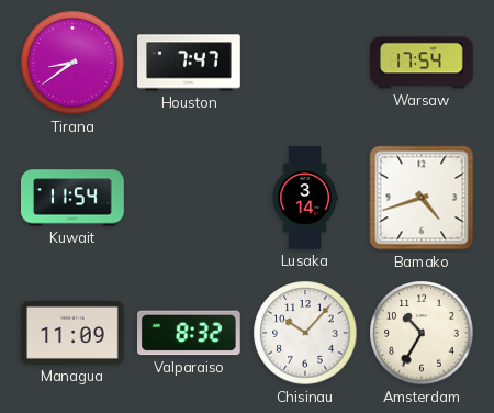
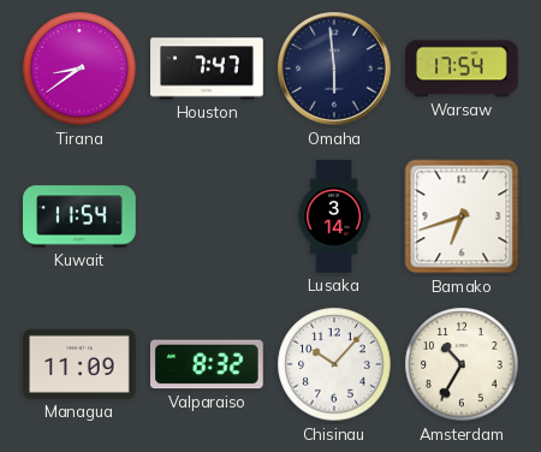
Omaha: none -> 5:59
Bamako: 4:42 -> 6:42
